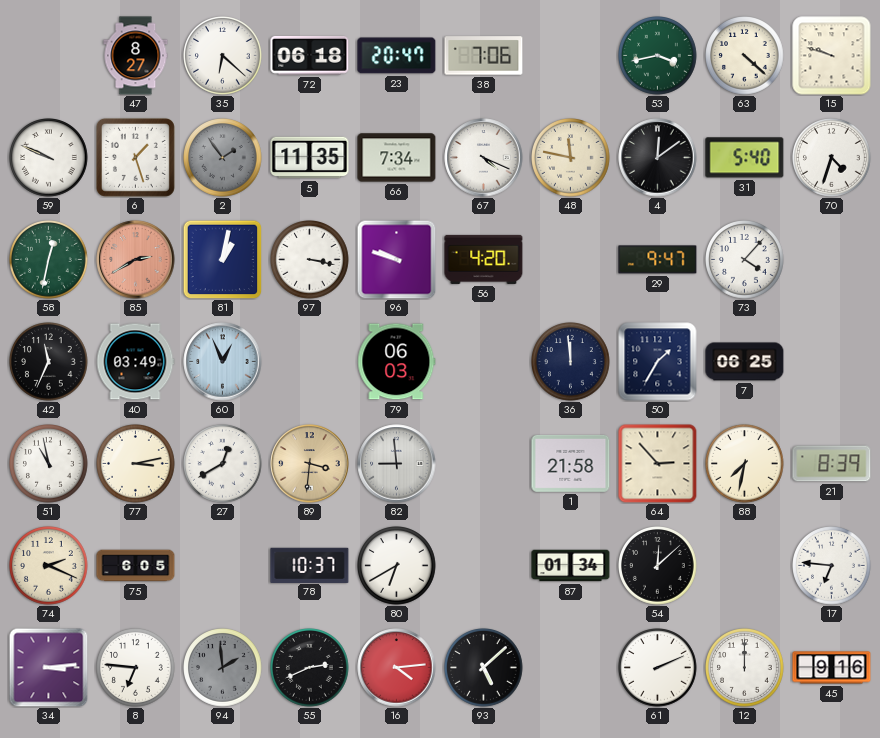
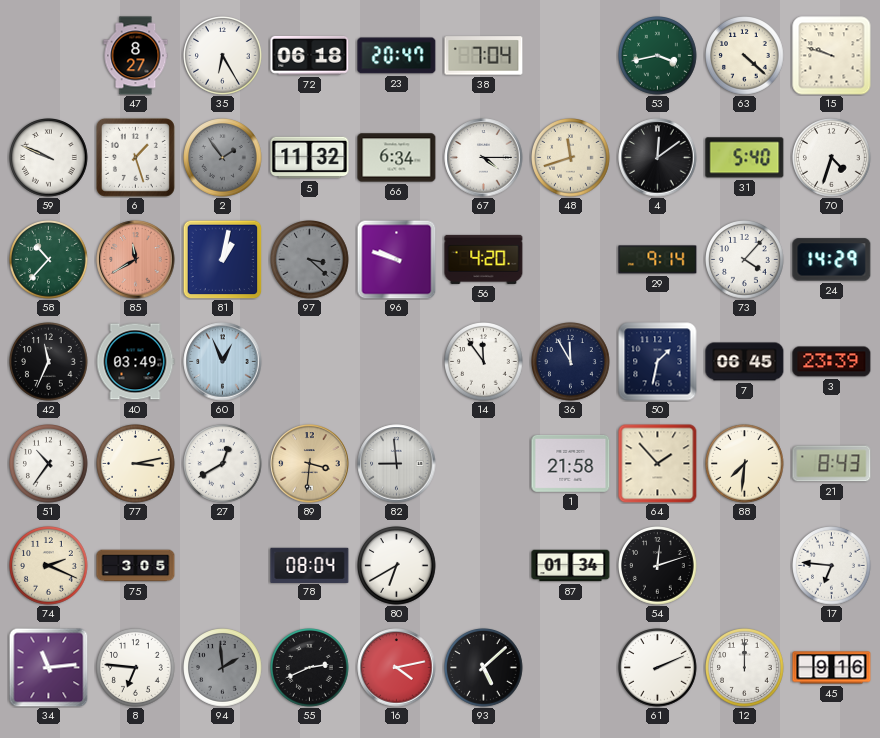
35: 6:22 -> 6:25
38: 7:06 -> 7:04
5: 11:35 -> 11:32
66: 7:34 -> 6:34
67: 4:19 -> 4:15
48: 11:47 -> 11:42
58: 12:32 -> 10:37
85: 2:40 -> 11:40
97: 3:17 -> 3:22
97 dial: white -> grey
29: 9:47 -> 9:14
24: none -> 14:29
79: 06:03 -> none
14: none -> 11:54
36: 11:59 -> 11:55
50: 1:35 -> 1:32
7: 06:25 -> 06:45
3: none -> 23:39
51: 10:58 -> 10:36
64: 2:53 -> 1:53
88: 7:32 -> 7:31
21: 8:39 -> 8:43
75: 6:05 -> 3:05
78: 10:37 -> 08:04
54: 12:08 -> 12:12
34: 3:14 -> 11:14
16: 4:14 -> 4:13
